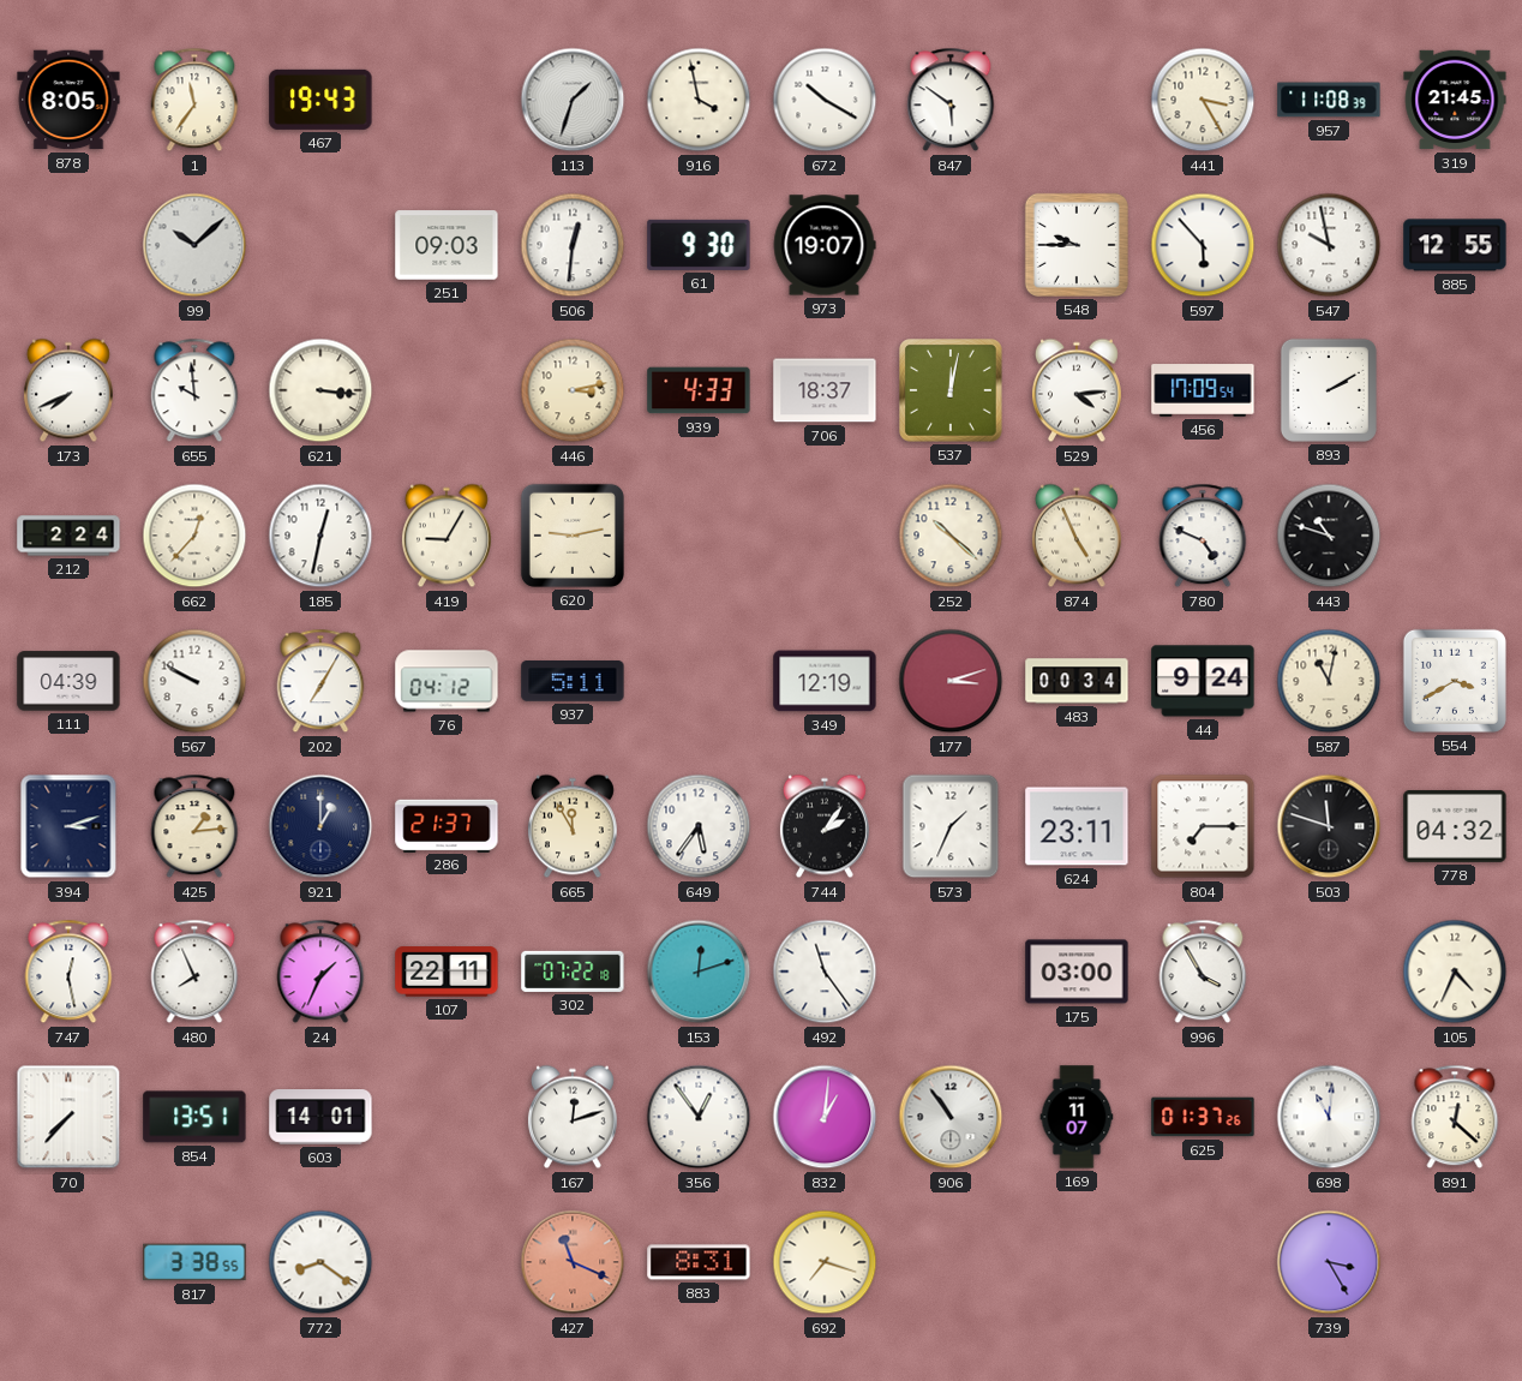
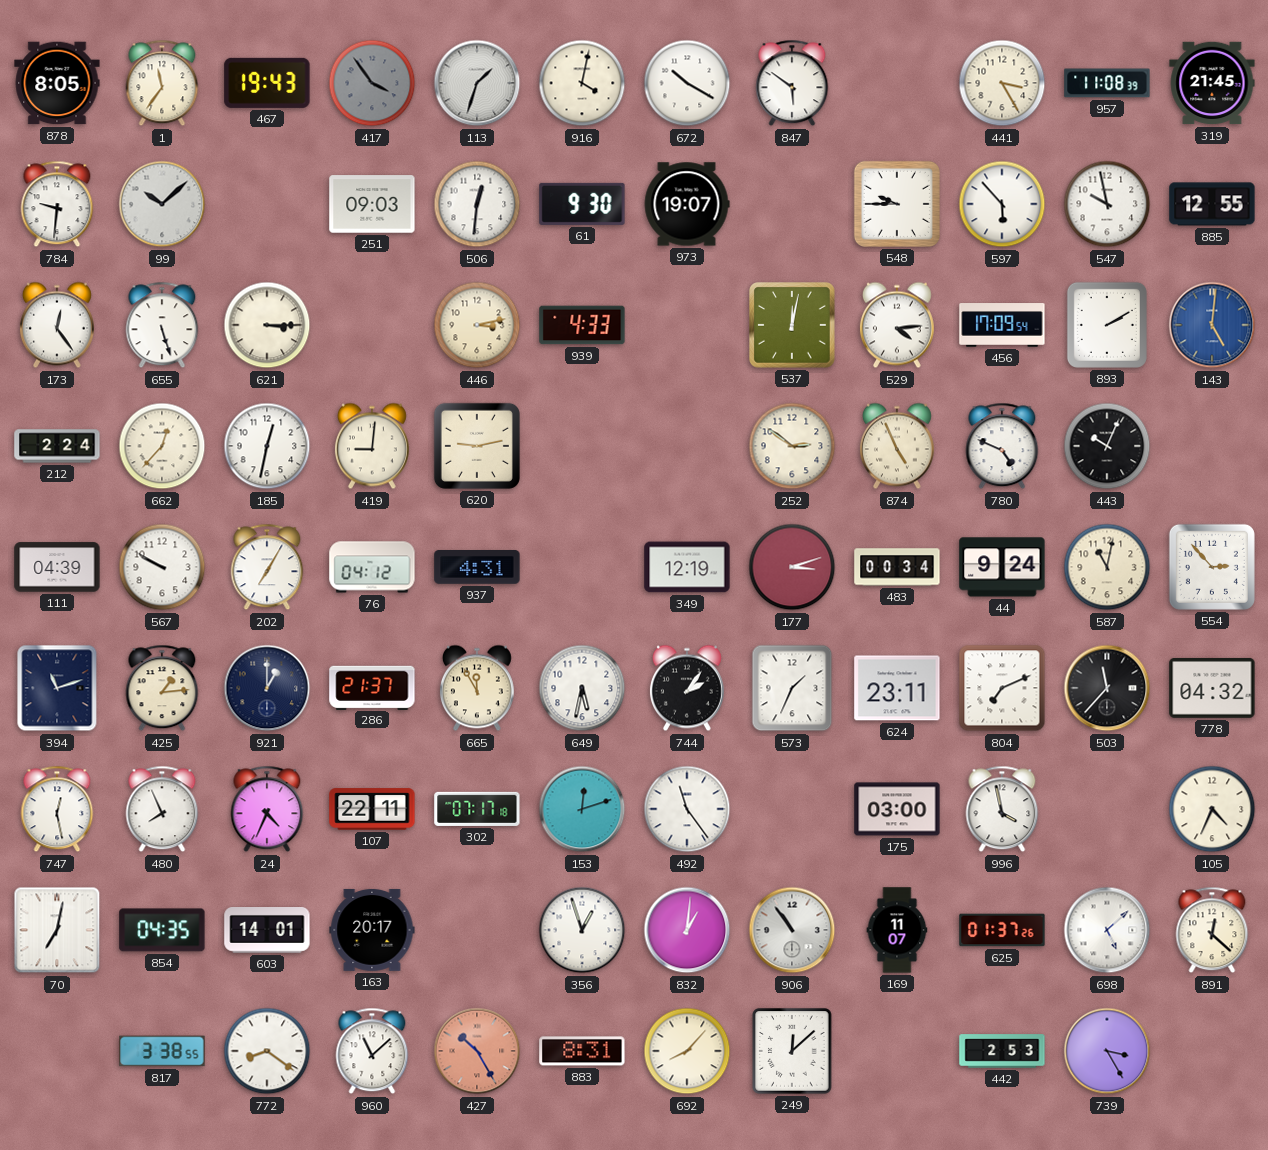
417: none -> 3:54
916: 3:58 -> 4:02
784: none -> 9:31
173: 7:41 -> 12:24
655: 9:59 -> 5:27
621: 3:16 -> 3:15
706: 18:37 -> none
143: none -> 5:01
419: 9:05 -> 9:01
252: 10:22 -> 2:51
443: 10:48 -> 10:04
937: 5:11 -> 4:31
554: 3:40 -> 2:53
394: 3:12 -> 11:12
649: 5:36 -> 5:32
804: 7:15 -> 7:11
503: 11:48 -> 11:37
24: 1:34 -> 4:34
302: 07:22 -> 07:17
996: 3:55 -> 3:58
70: 7:37 -> 7:02
854: 13:51 -> 04:35
163: none -> 20:17
167: 12:12 -> none
356: 12:54 -> 12:57
698: 11:01 -> 5:08
960: none -> 11:08
427: 11:19 -> 10:25
692: 7:18 -> 8:07
249: none -> 12:08
442: none -> 2:53
